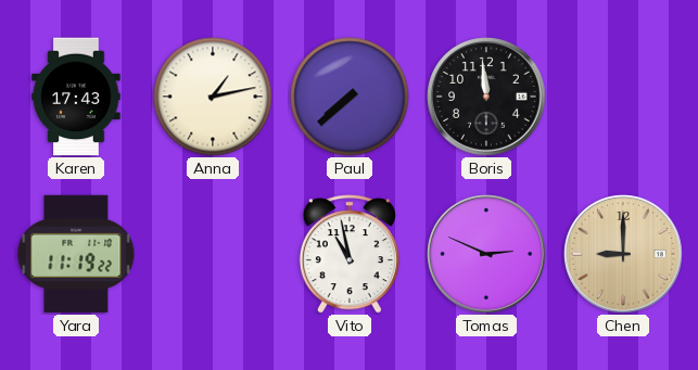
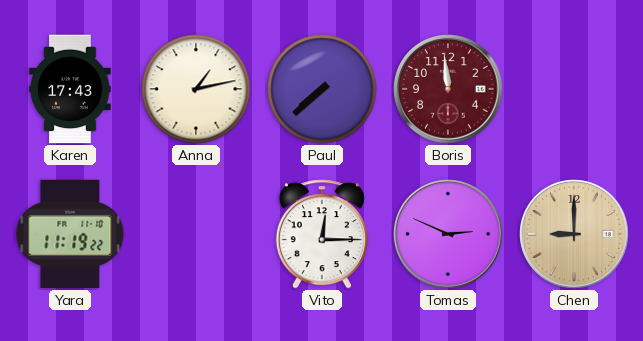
Boris dial: black -> burgundy
Vito: 10:58 -> 12:15
